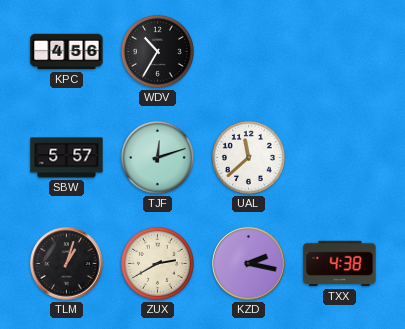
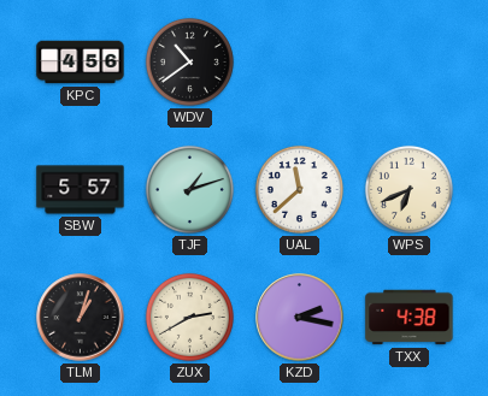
WDV: 10:35 -> 10:39
TJF: 12:12 -> 1:12
WPS: none -> 6:41
